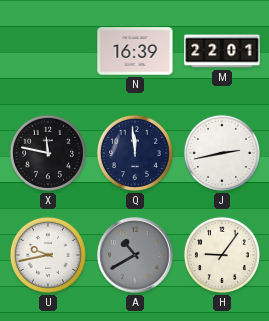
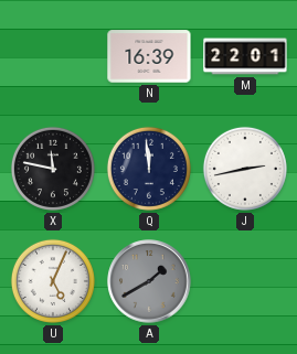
U: 9:43 -> 5:04
A: 10:40 -> 1:40
H: 9:06 -> none
